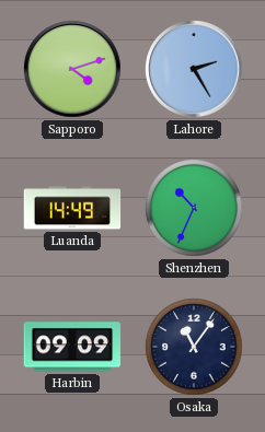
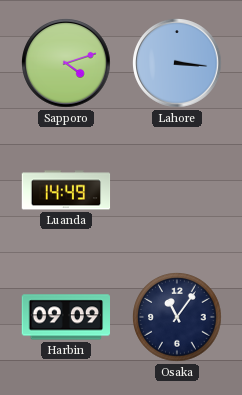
Lahore: 2:25 -> 3:16
Shenzhen: 10:34 -> none
